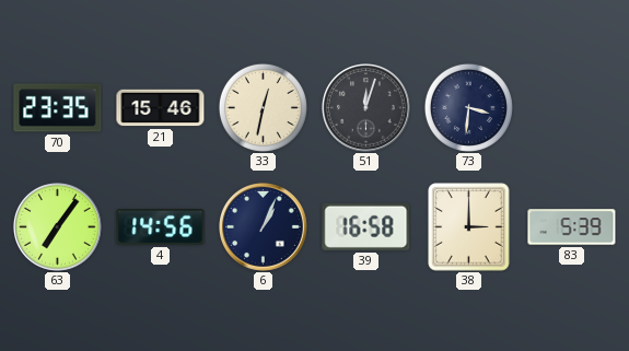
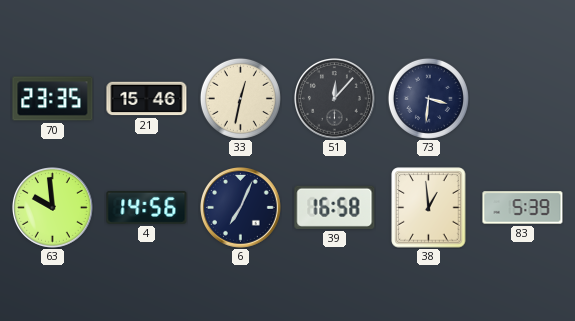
51: 12:03 -> 12:07
63: 7:06 -> 9:59
6: 1:04 -> 7:04
38: 3:00 -> 12:59
